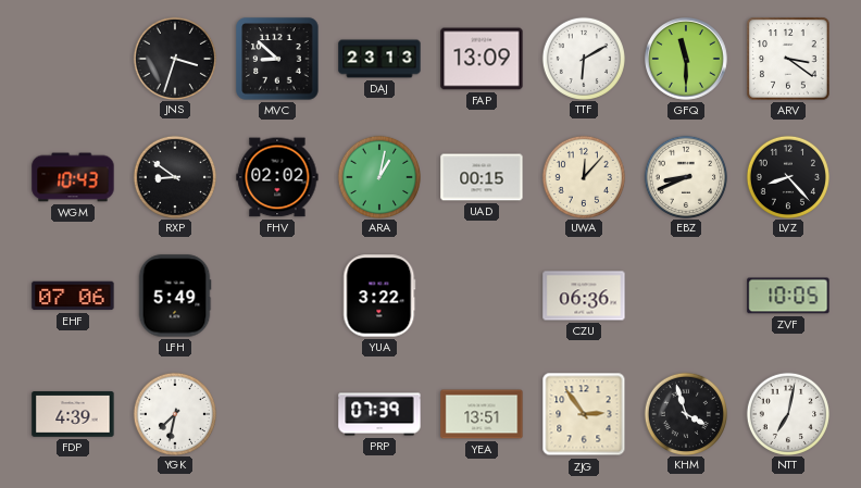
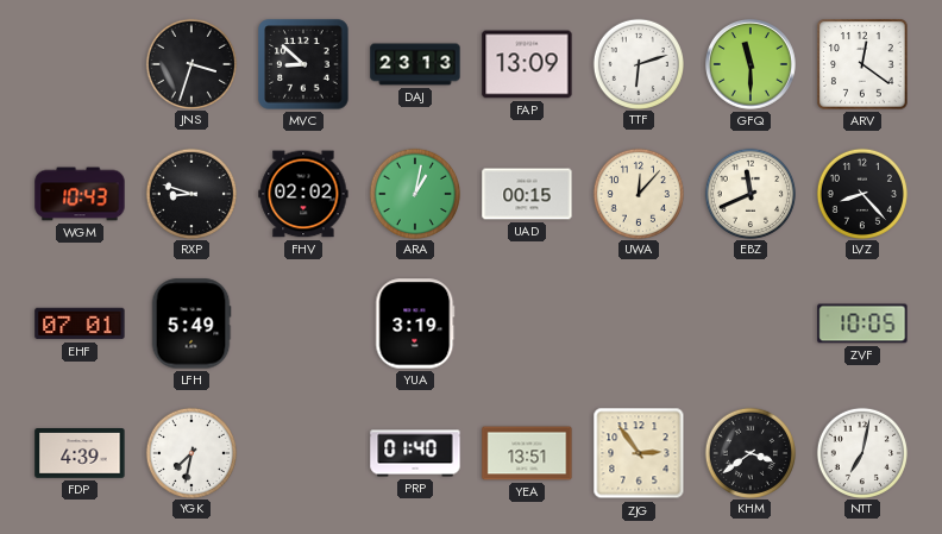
TTF: 6:10 -> 6:12
ARV: 3:21 -> 12:21
RXP: 8:51 -> 8:48
EBZ: 8:41 -> 11:41
EHF: 07:06 -> 07:01
YUA: 3:22 -> 3:19
CZU: 06:36 -> none
PRP: 07:39 -> 01:40
KHM: 3:57 -> 3:39
